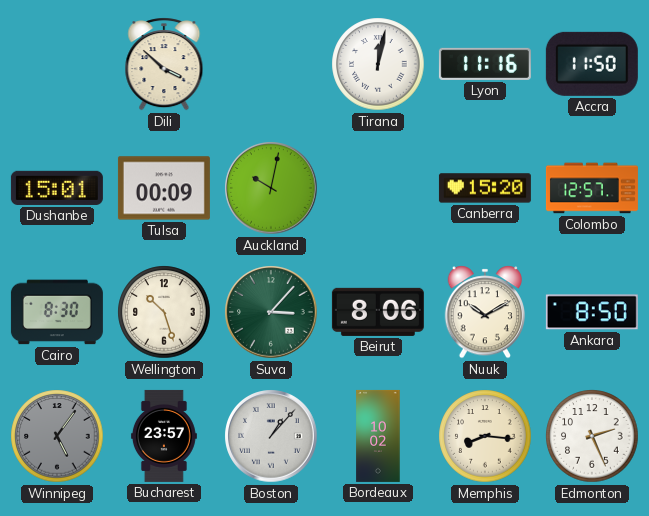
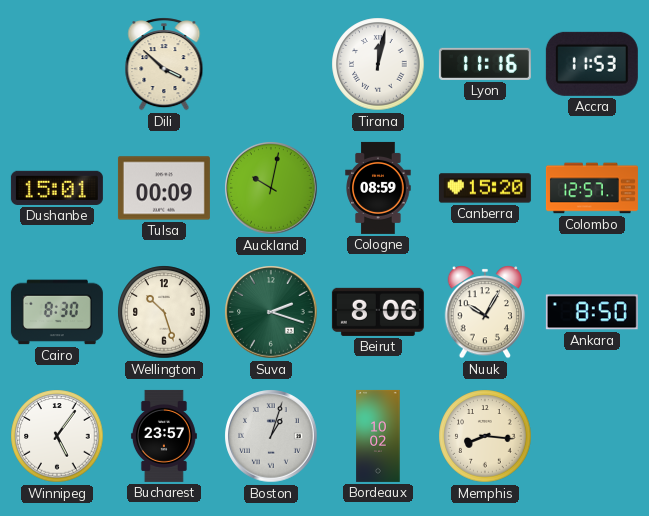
Accra: 11:50 -> 11:53
Cologne: none -> 08:59
Suva: 3:07 -> 2:18
Nuuk: 10:10 -> 10:05
Winnipeg dial: grey -> white
Boston: 1:07 -> 1:03
Edmonton: 2:26 -> none
